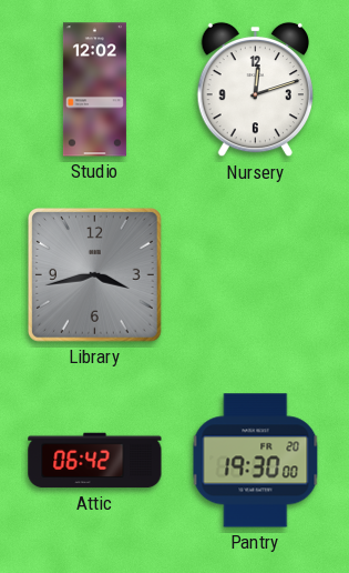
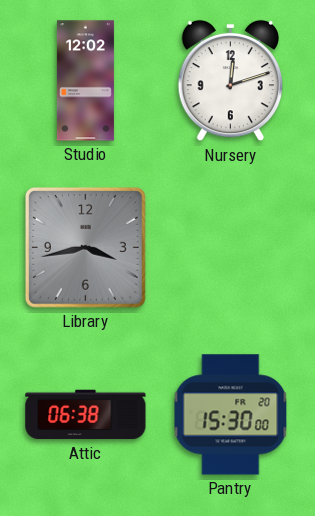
Attic: 06:42 -> 06:38
Pantry: 19:30 -> 15:30
